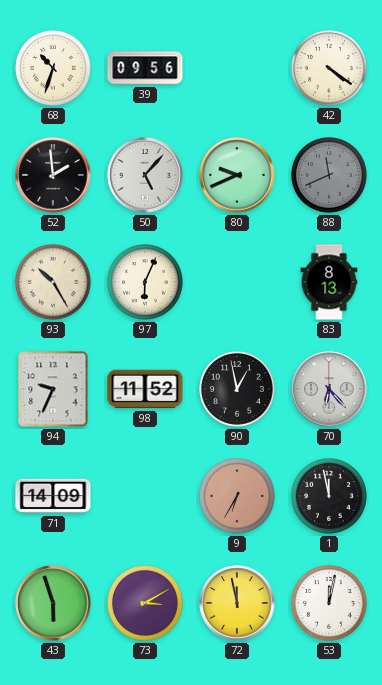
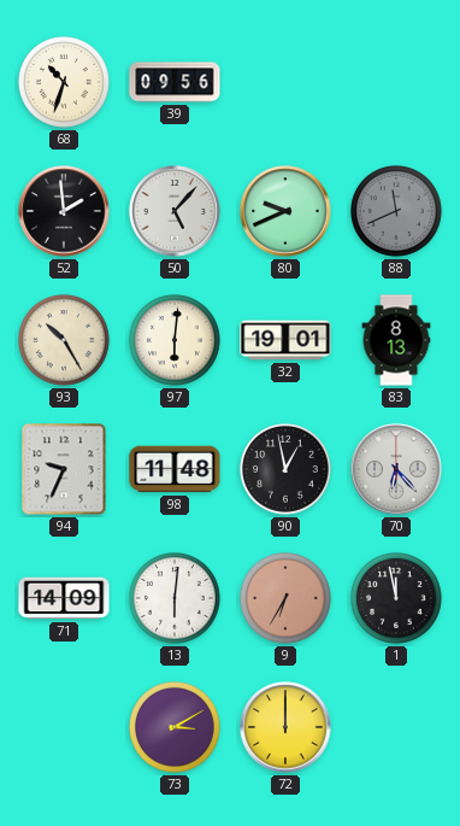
42: 4:21 -> none
97: 6:04 -> 6:01
32: none -> 19:01
98: 11:52 -> 11:48
13: none -> 6:01
43: 5:57 -> none
72: 11:58 -> 12:00
53: 12:02 -> none
